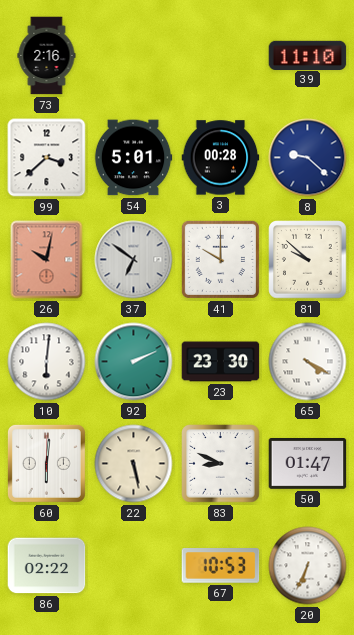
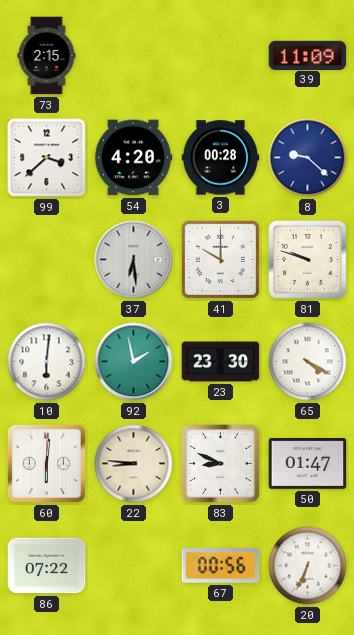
73: 2:16 -> 2:15
39: 11:10 -> 11:09
54: 5:01 -> 4:20
26: 10:02 -> none
37: 6:51 -> 6:29
81: 9:52 -> 9:48
92: 2:11 -> 1:58
22: 5:28 -> 8:46
86: 02:22 -> 07:22
67: 10:53 -> 00:56
